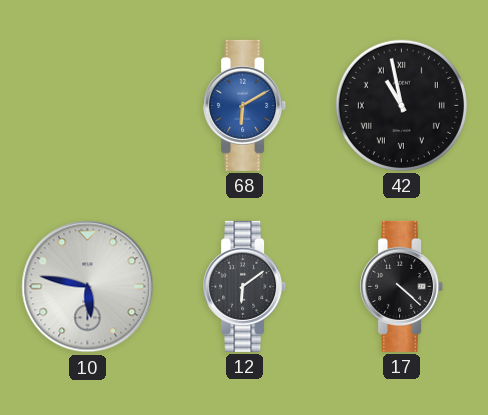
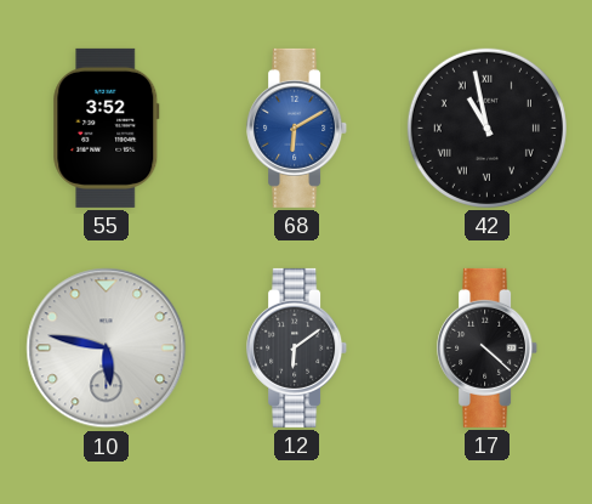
55: none -> 3:52
